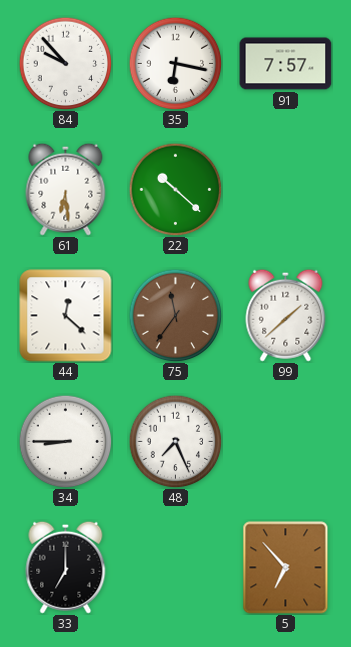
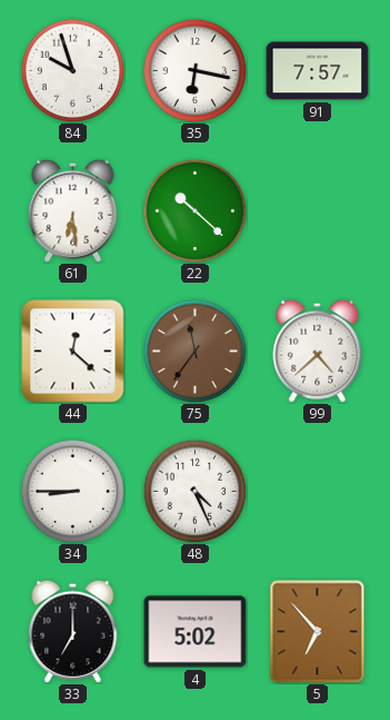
84: 9:53 -> 9:57
99: 1:38 -> 4:38
48: 7:26 -> 4:26
4: none -> 5:02
